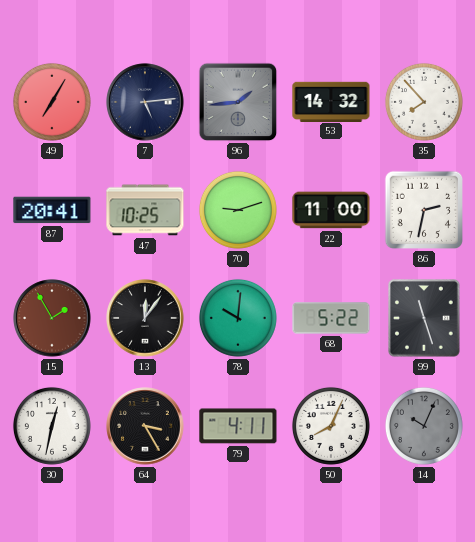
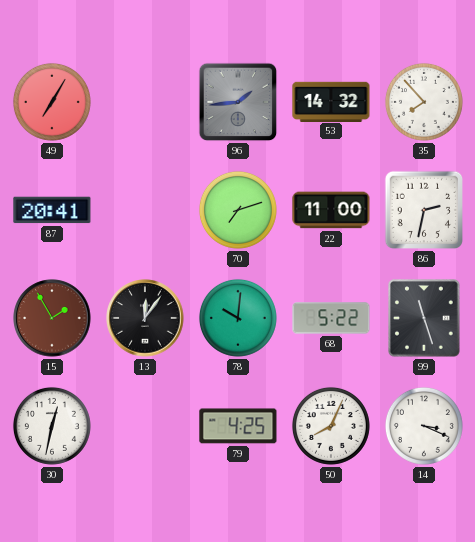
7: 5:14 -> none
47: 10:25 -> none
70: 9:12 -> 7:12
64: 3:25 -> none
79: 4:11 -> 4:25
14: 10:04 -> 3:19
14 dial: grey -> white
